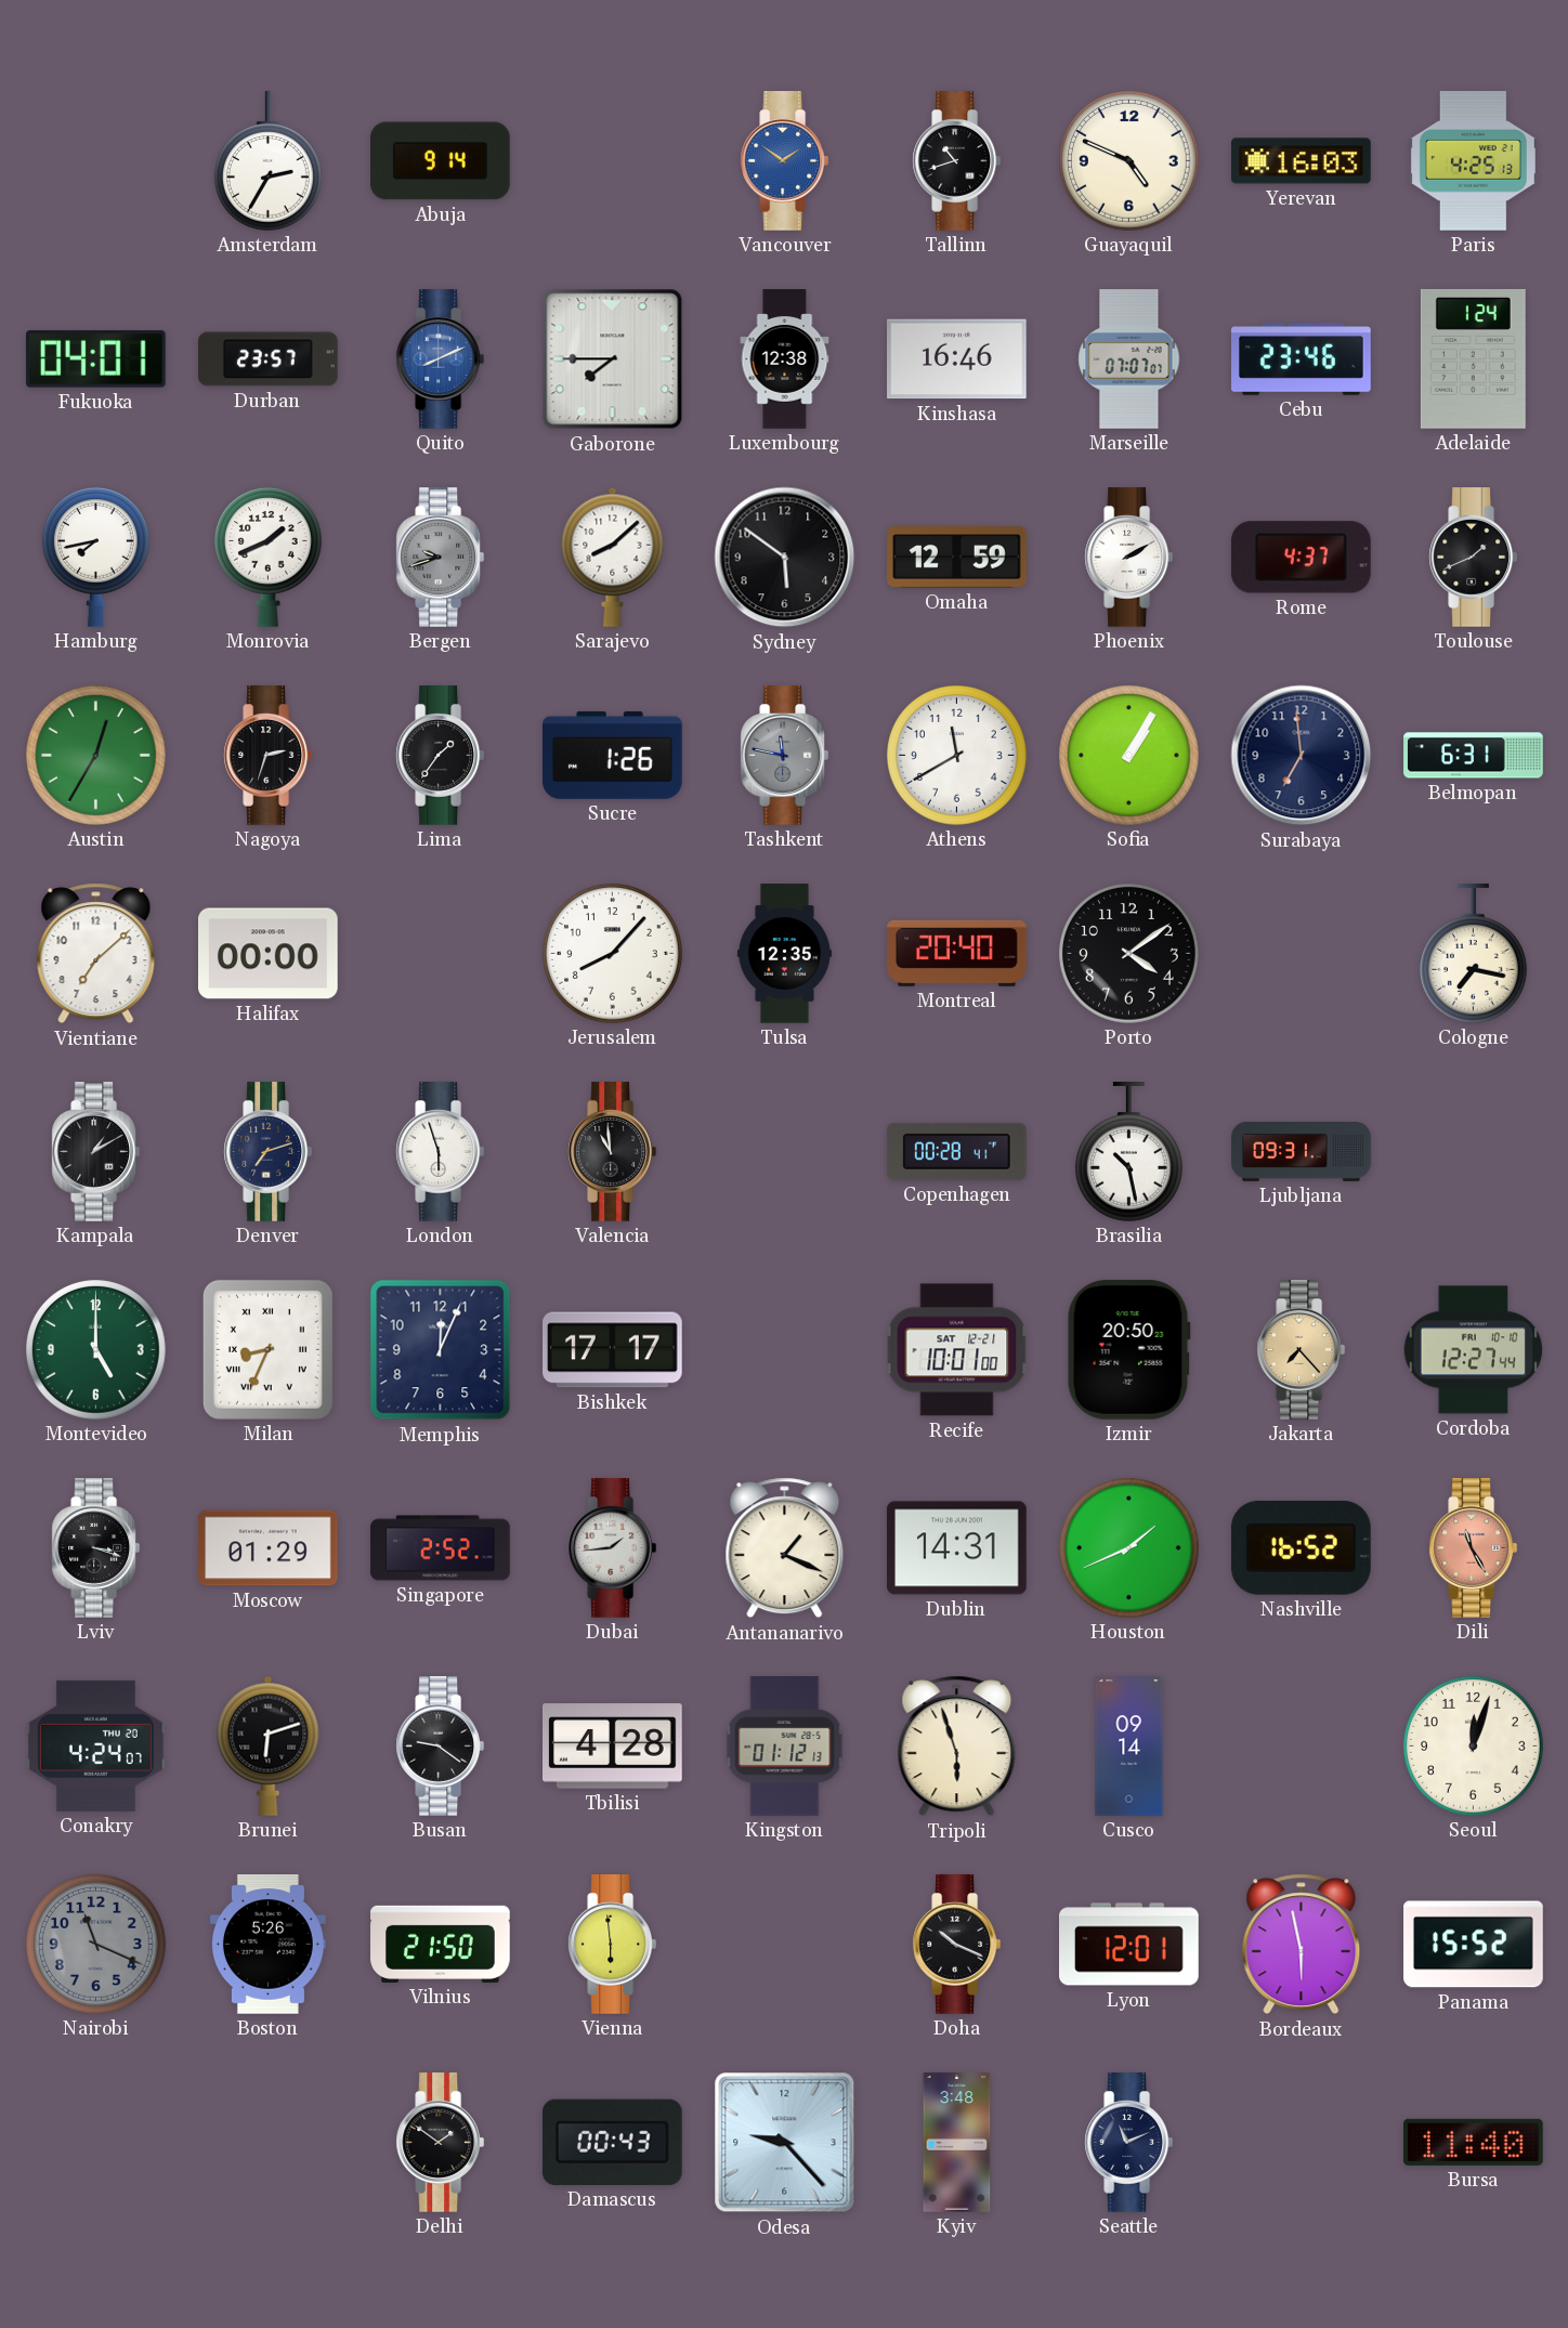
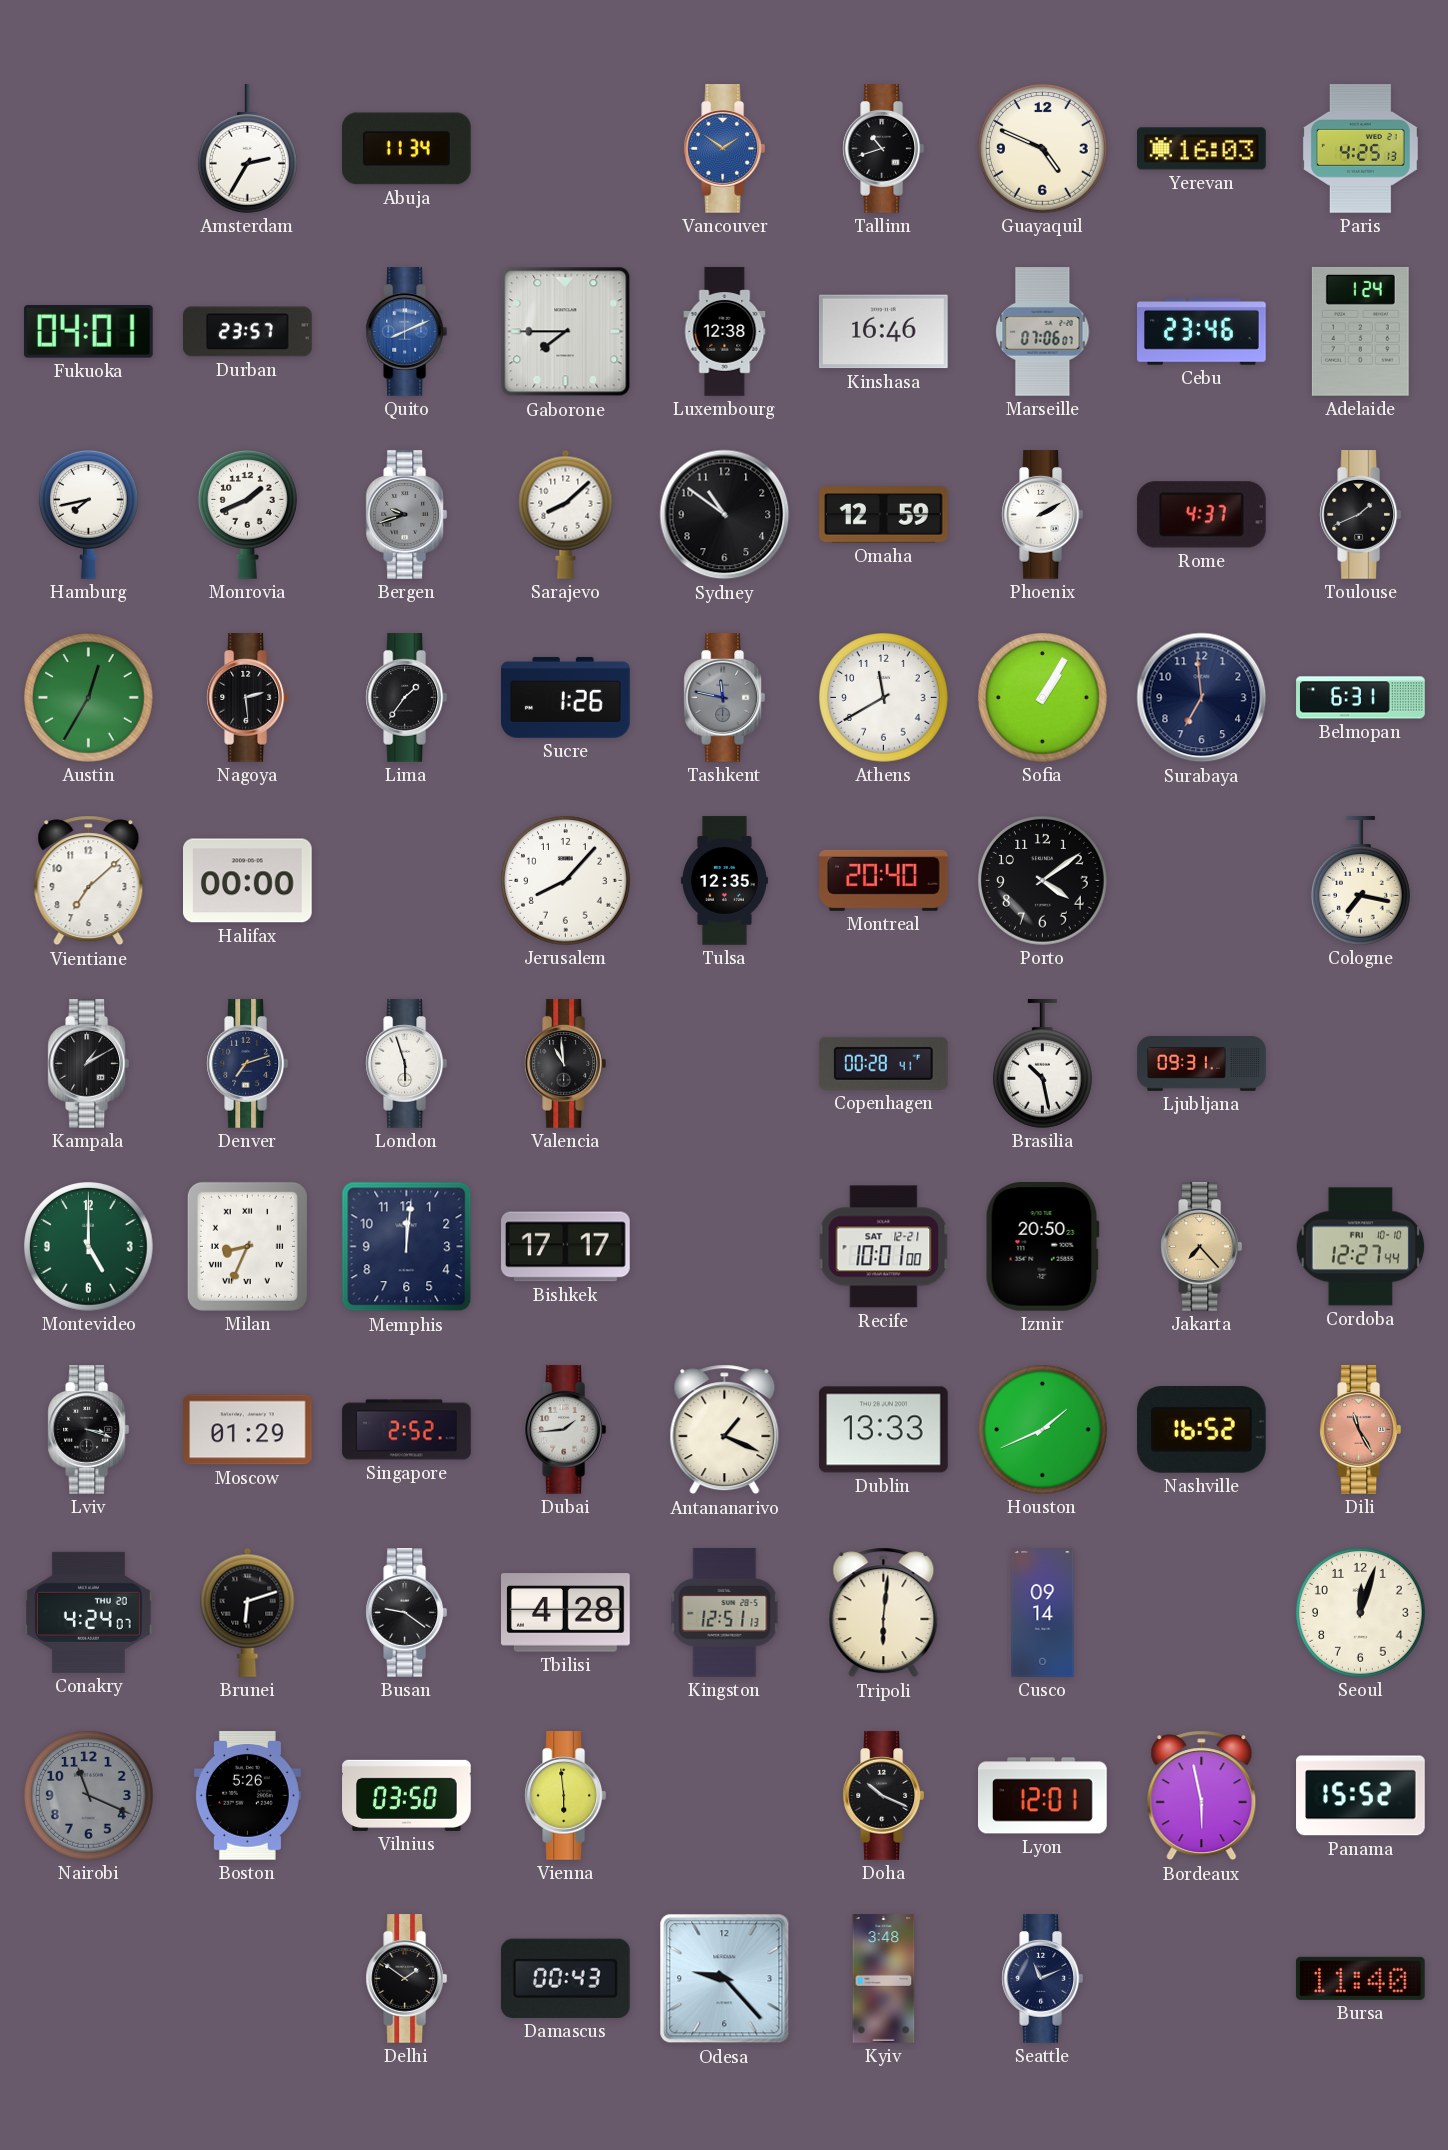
Abuja: 9:14 -> 11:34
Marseille: 07:07 -> 07:06
Sydney: 5:51 -> 10:51
Nagoya: 2:33 -> 2:29
Memphis: 12:04 -> 12:01
Dublin: 14:31 -> 13:33
Kingston: 01:12 -> 12:51
Tripoli: 5:57 -> 6:01
Vilnius: 21:50 -> 03:50
